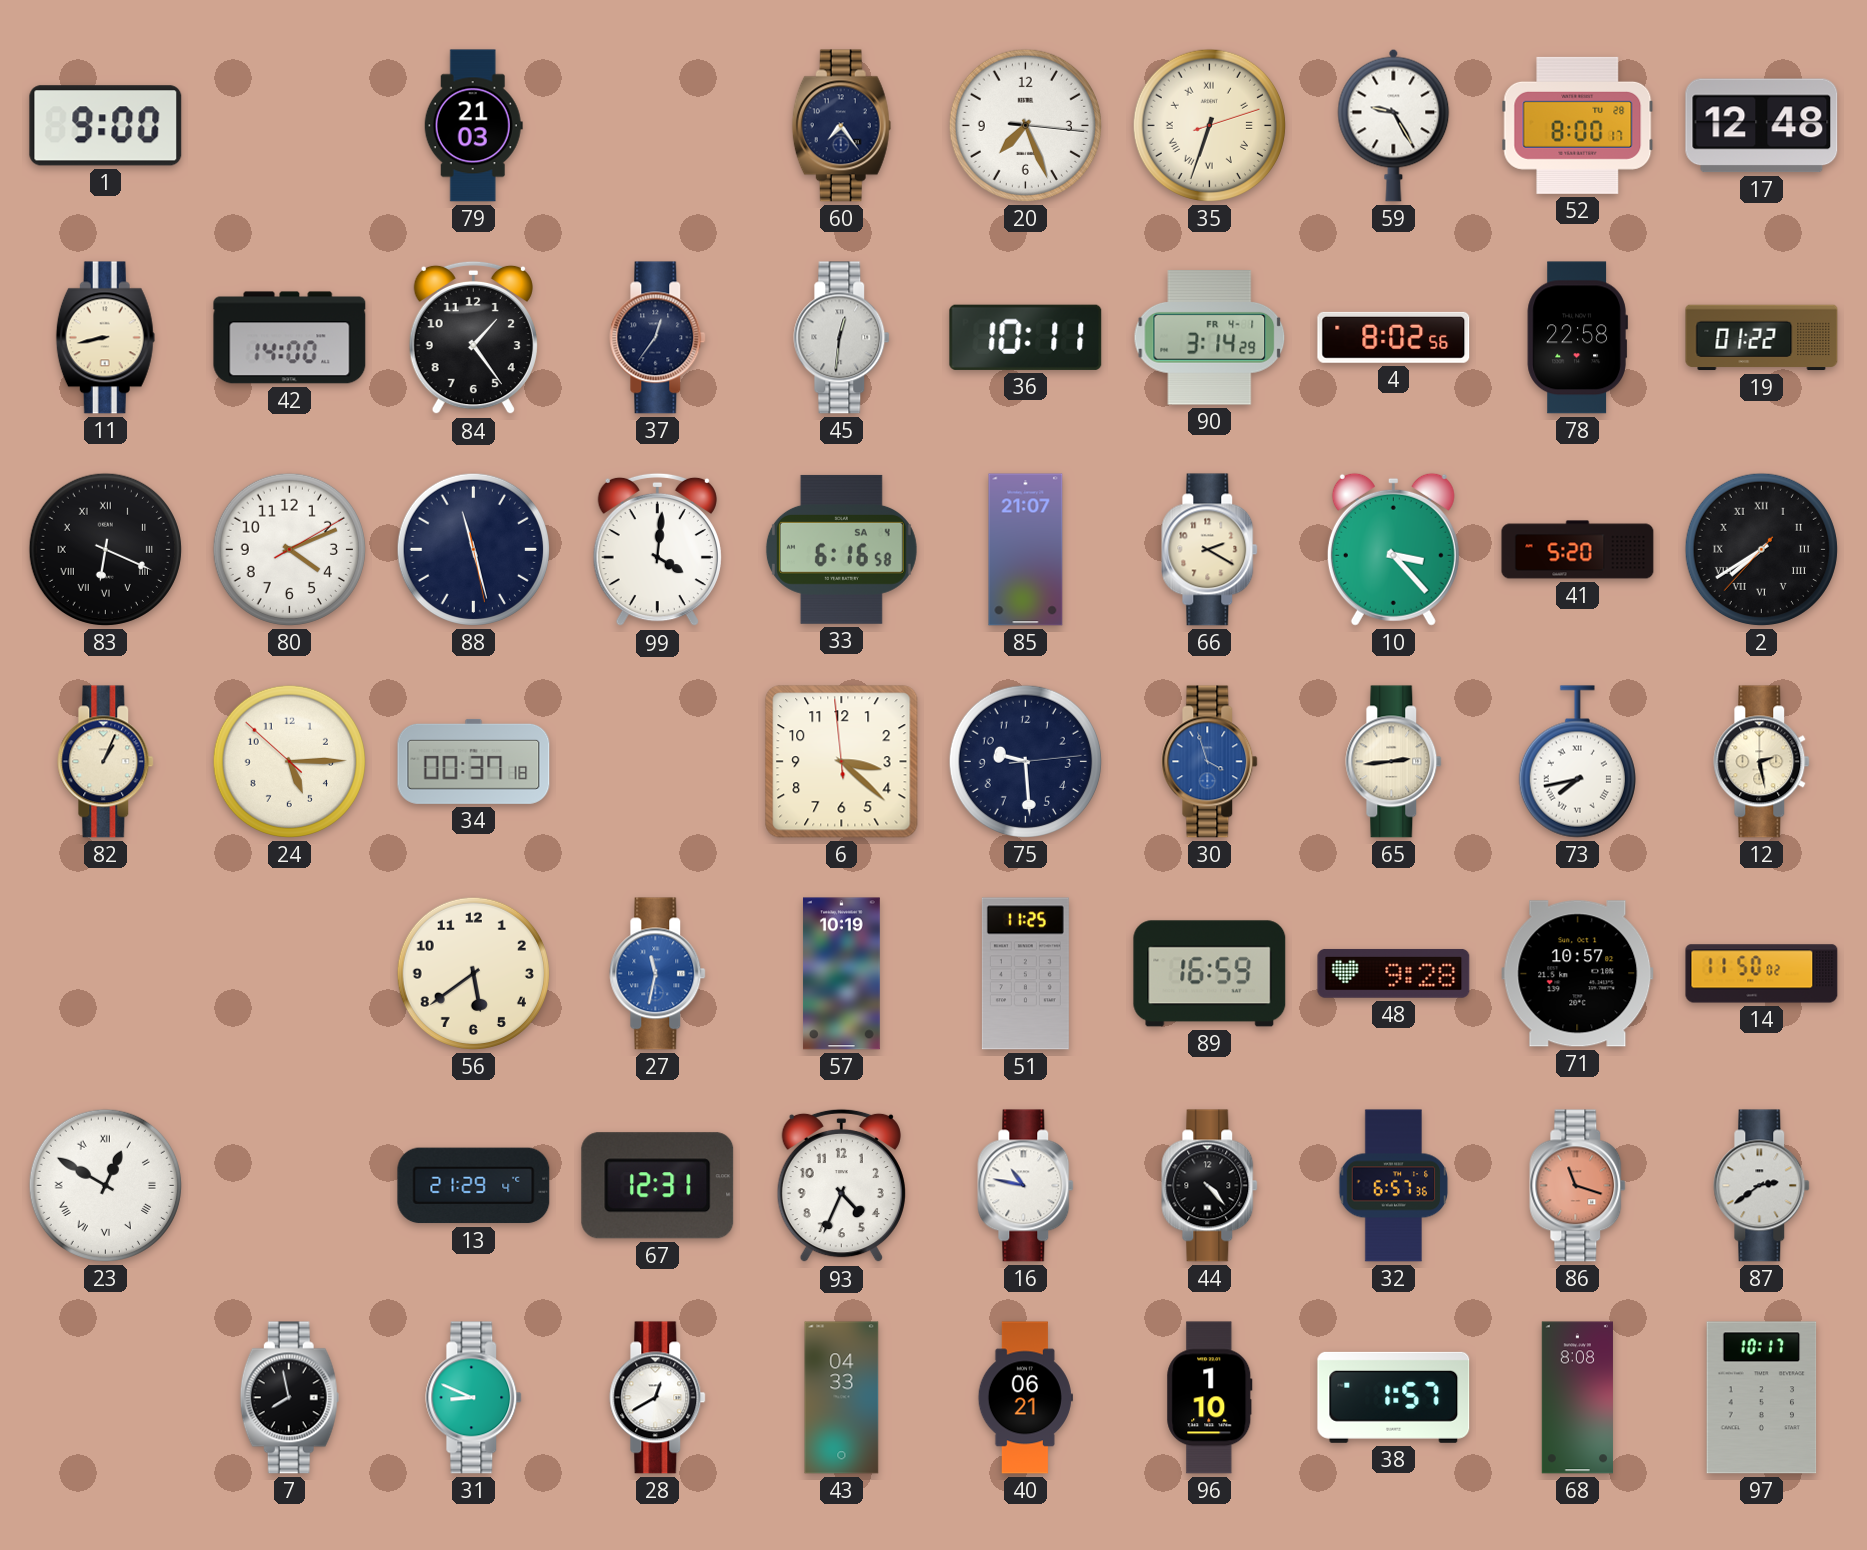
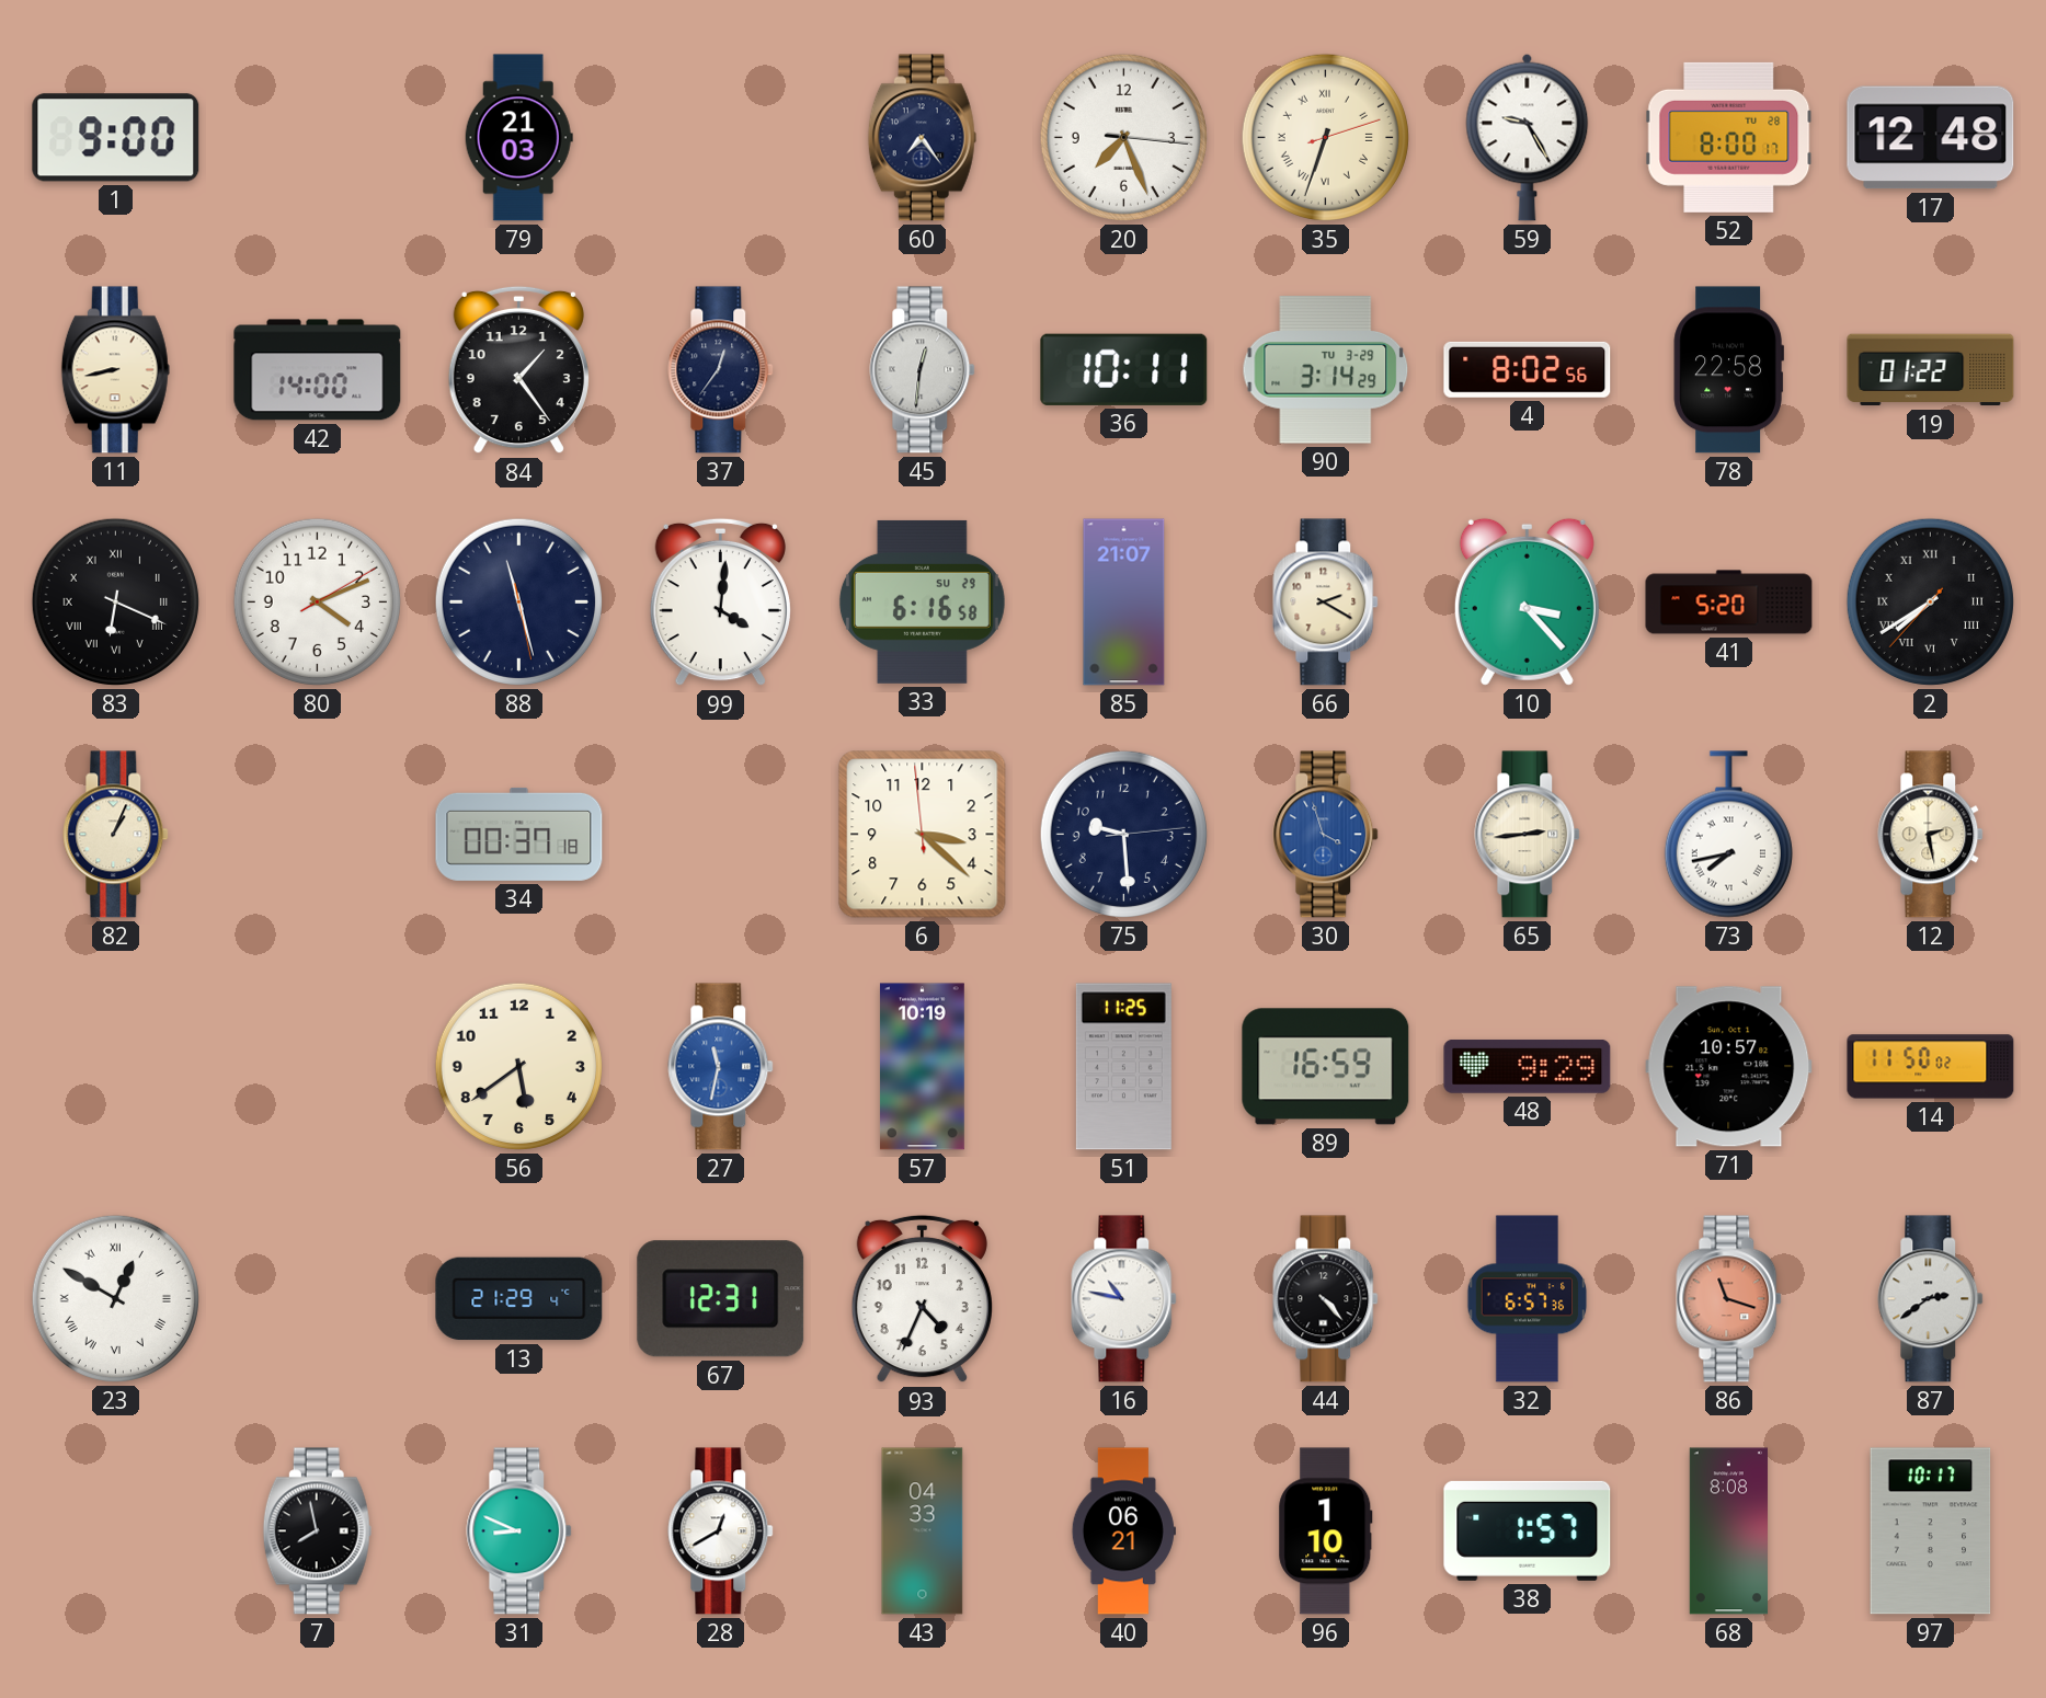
90 date: FR 4-1 -> TU 3-29
33 date: SA 4 -> SU 29
24: 5:14 -> none
48: 9:28 -> 9:29
